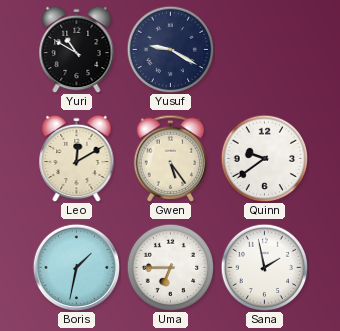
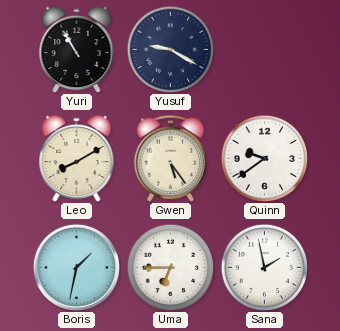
Yuri: 10:50 -> 10:55
Leo: 12:10 -> 8:10
